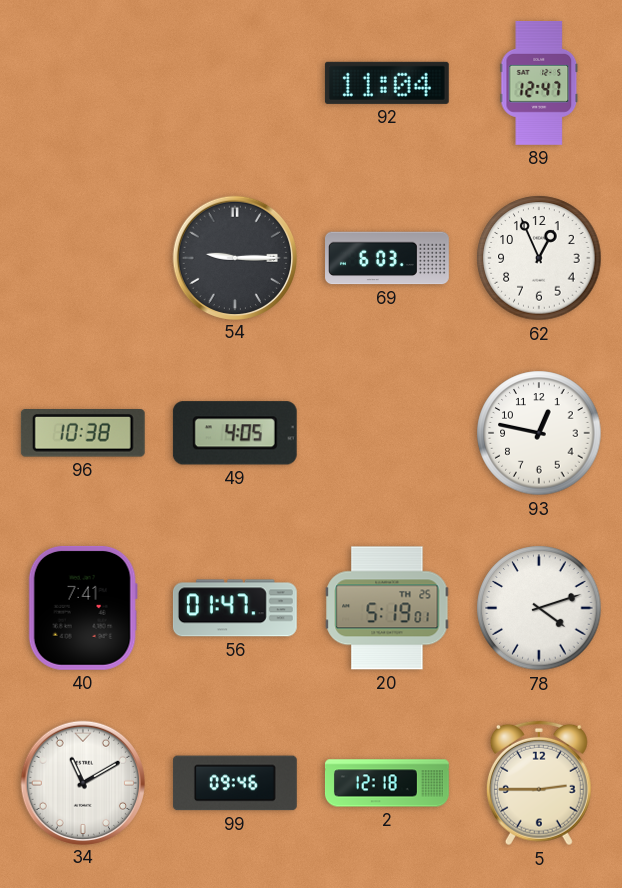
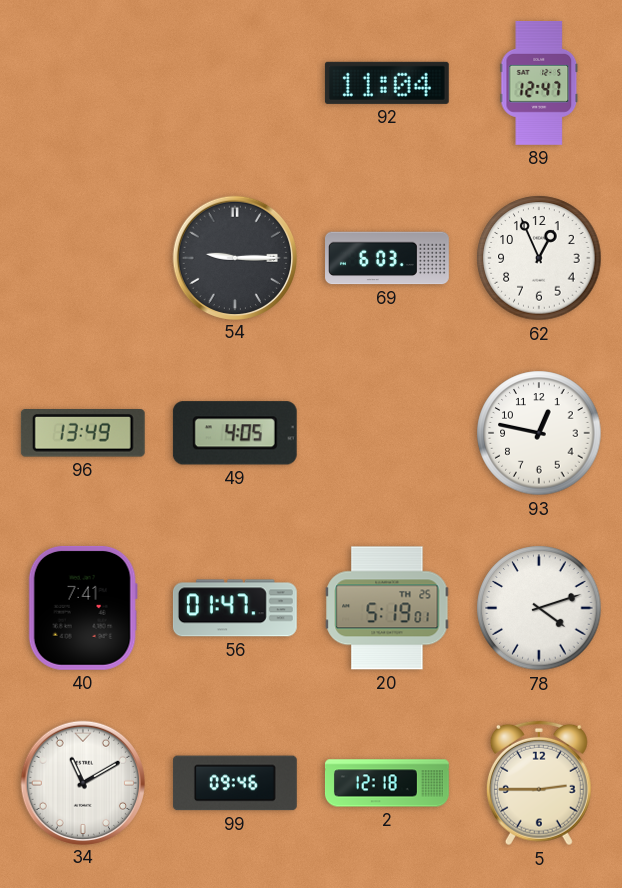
96: 10:38 -> 13:49
